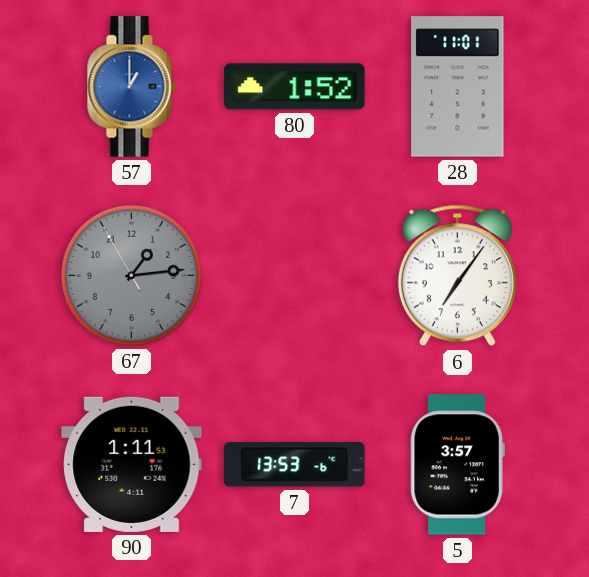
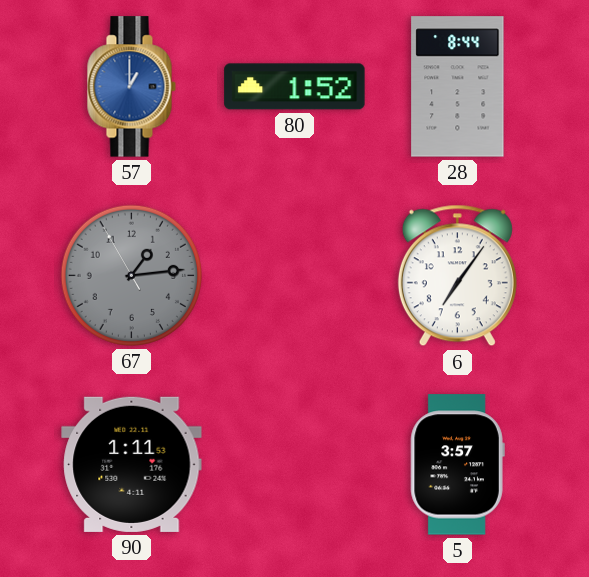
28: 11:01 -> 8:44
7: 13:53 -> none
